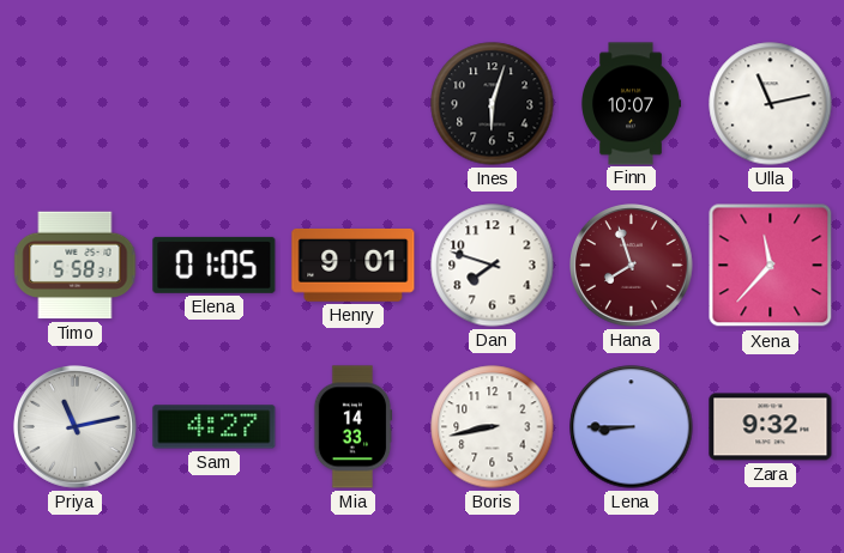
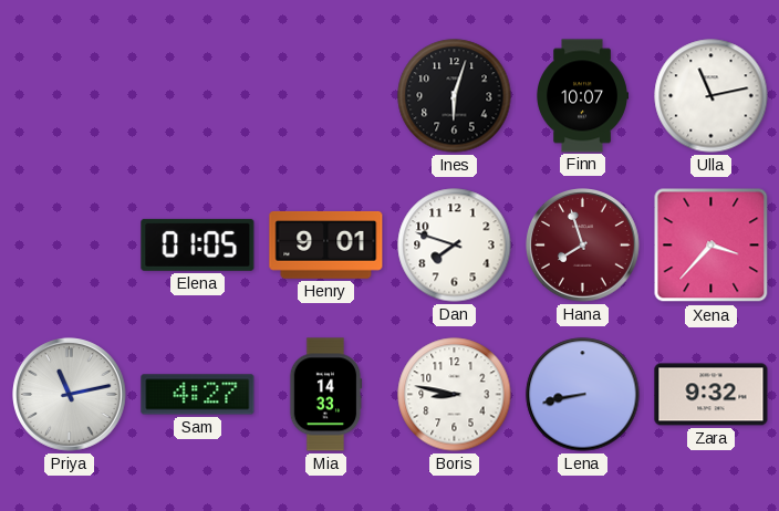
Timo: 5:58 -> none
Xena: 11:37 -> 3:37
Boris: 8:43 -> 8:47
Lena: 8:45 -> 8:43
